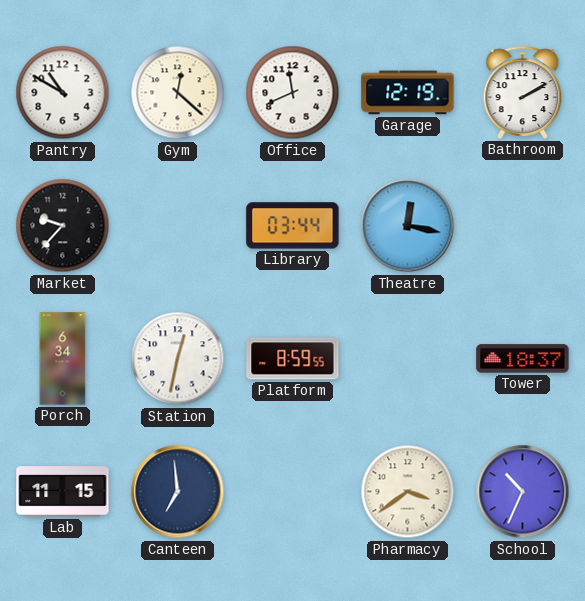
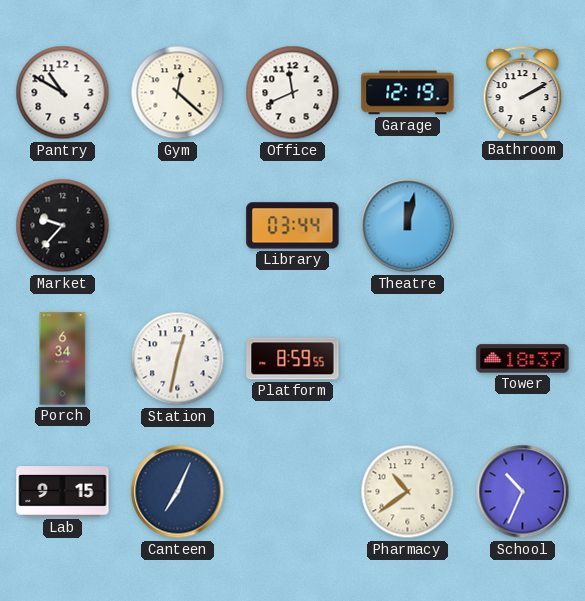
Theatre: 12:17 -> 12:02
Lab: 11:15 -> 9:15
Canteen: 6:59 -> 7:04
Pharmacy: 3:39 -> 10:39
